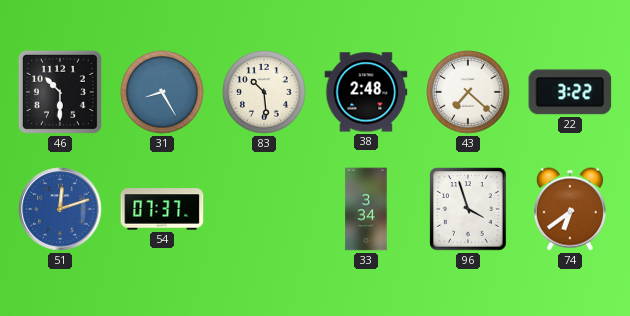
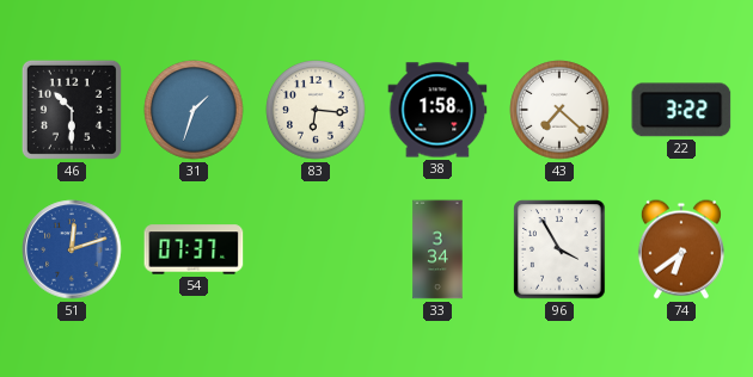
31: 8:25 -> 1:33
83: 10:29 -> 6:16
38: 2:48 -> 1:58
96: 3:57 -> 3:55
